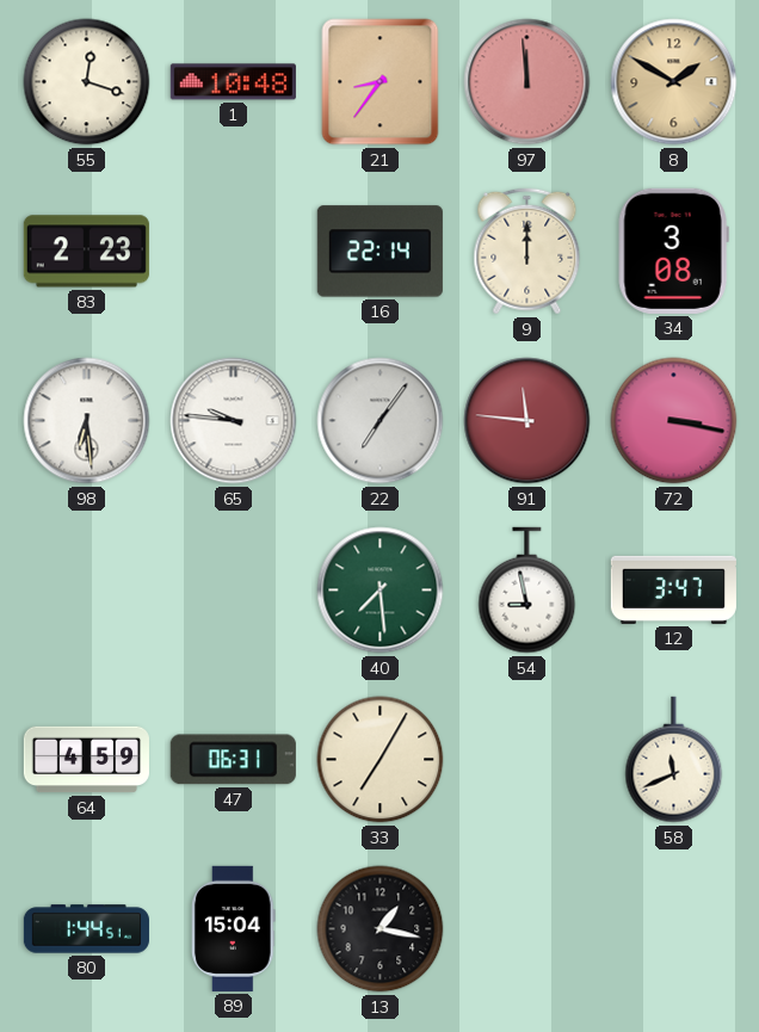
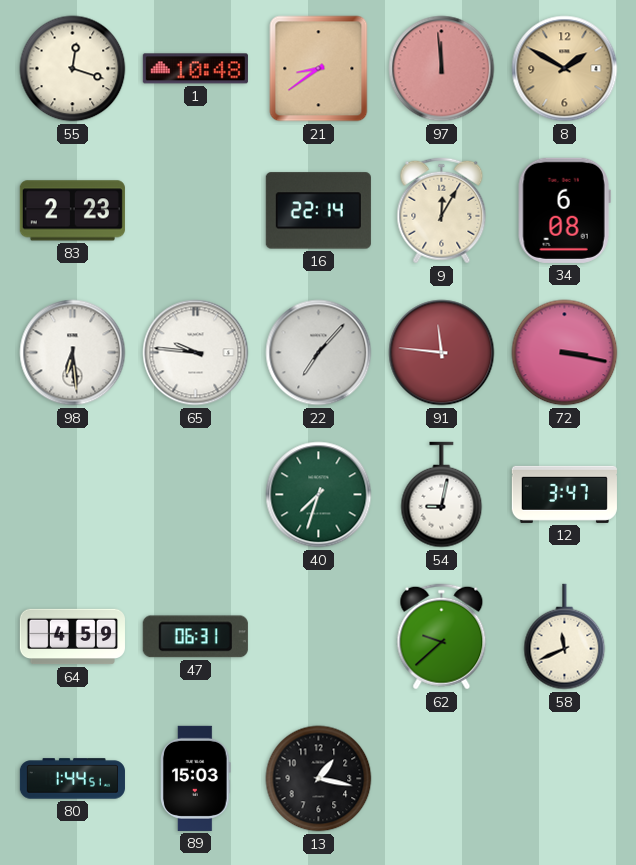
21: 8:36 -> 8:39
9: 12:00 -> 12:05
34: 3:08 -> 6:08
22: 7:06 -> 7:07
40: 7:29 -> 7:33
54: 8:58 -> 9:02
33: 7:05 -> none
62: none -> 9:38
89: 15:04 -> 15:03
